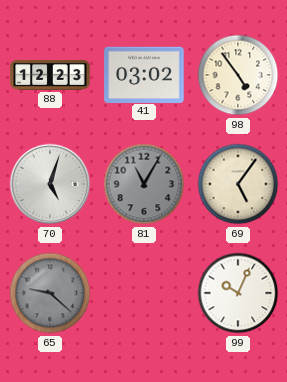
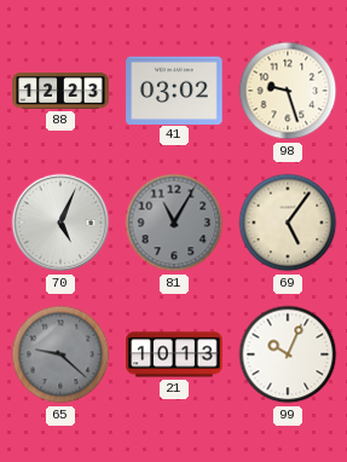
98: 4:54 -> 9:27
70: 5:03 -> 5:04
21: none -> 10:13
